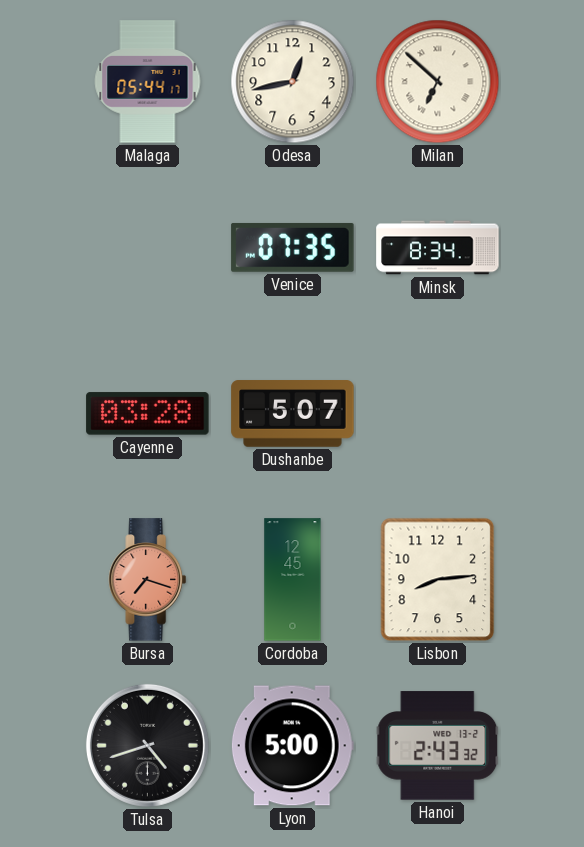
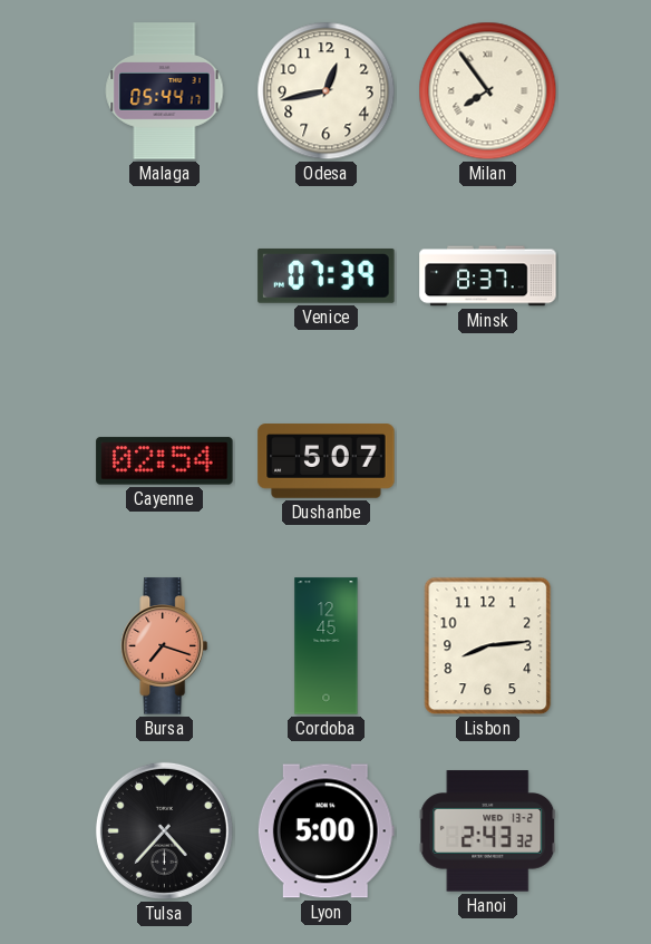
Milan: 6:52 -> 7:54
Venice: 07:35 -> 07:39
Minsk: 8:34 -> 8:37
Cayenne: 03:28 -> 02:54
Tulsa: 4:42 -> 4:37
